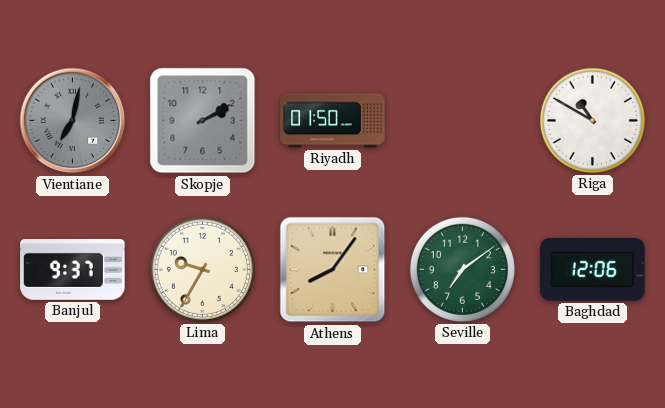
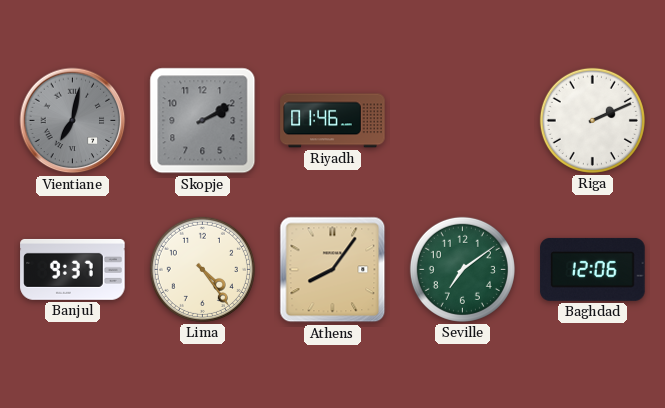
Riyadh: 01:50 -> 01:46
Riga: 10:50 -> 2:11
Lima: 9:35 -> 4:24
